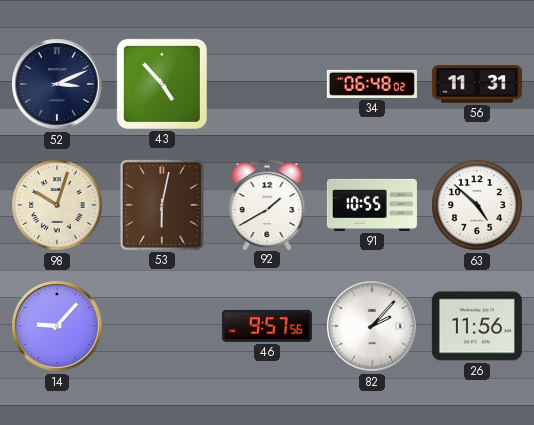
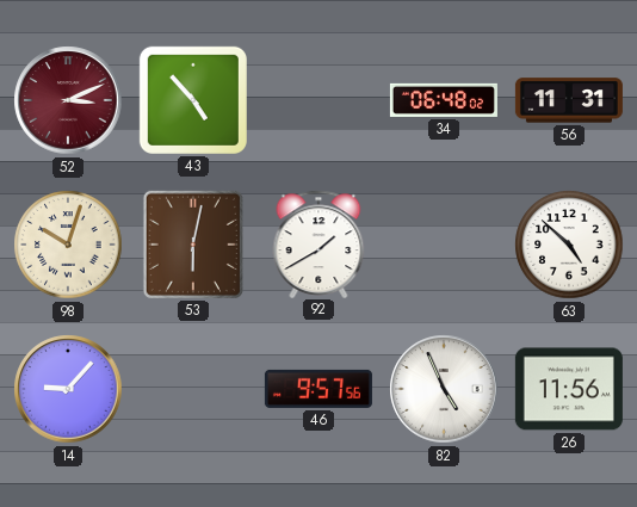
52 dial: navy -> burgundy
91: 10:55 -> none
82: 2:07 -> 4:56
